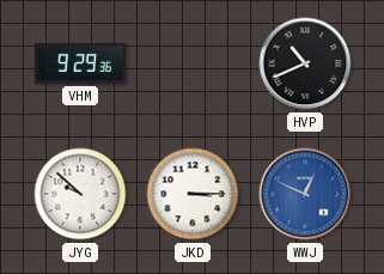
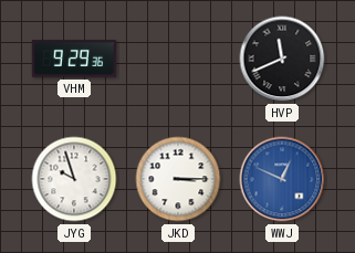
HVP: 10:41 -> 11:41
JYG: 9:52 -> 9:57
